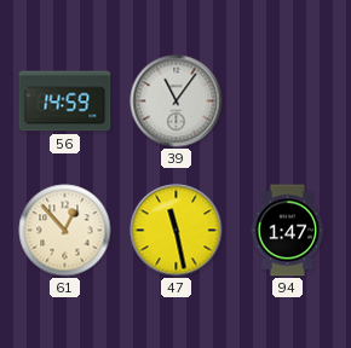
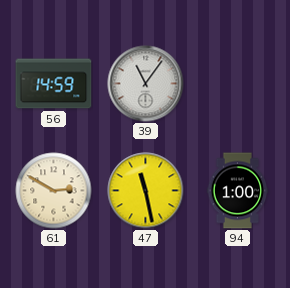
61: 12:53 -> 2:50
94: 1:47 -> 1:00
